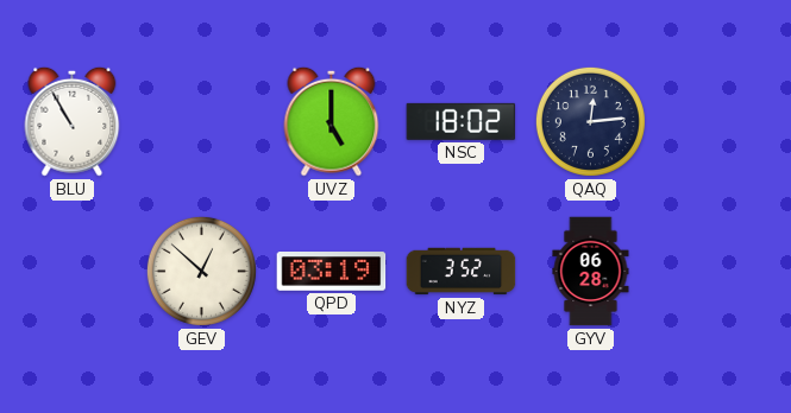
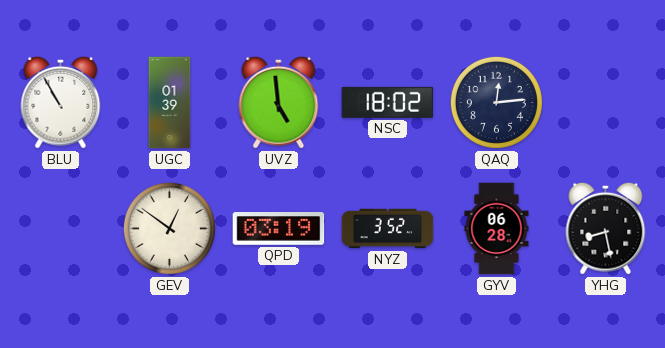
UGC: none -> 01:39
UVZ: 5:00 -> 4:59
GEV: 12:52 -> 12:51
YHG: none -> 8:28
